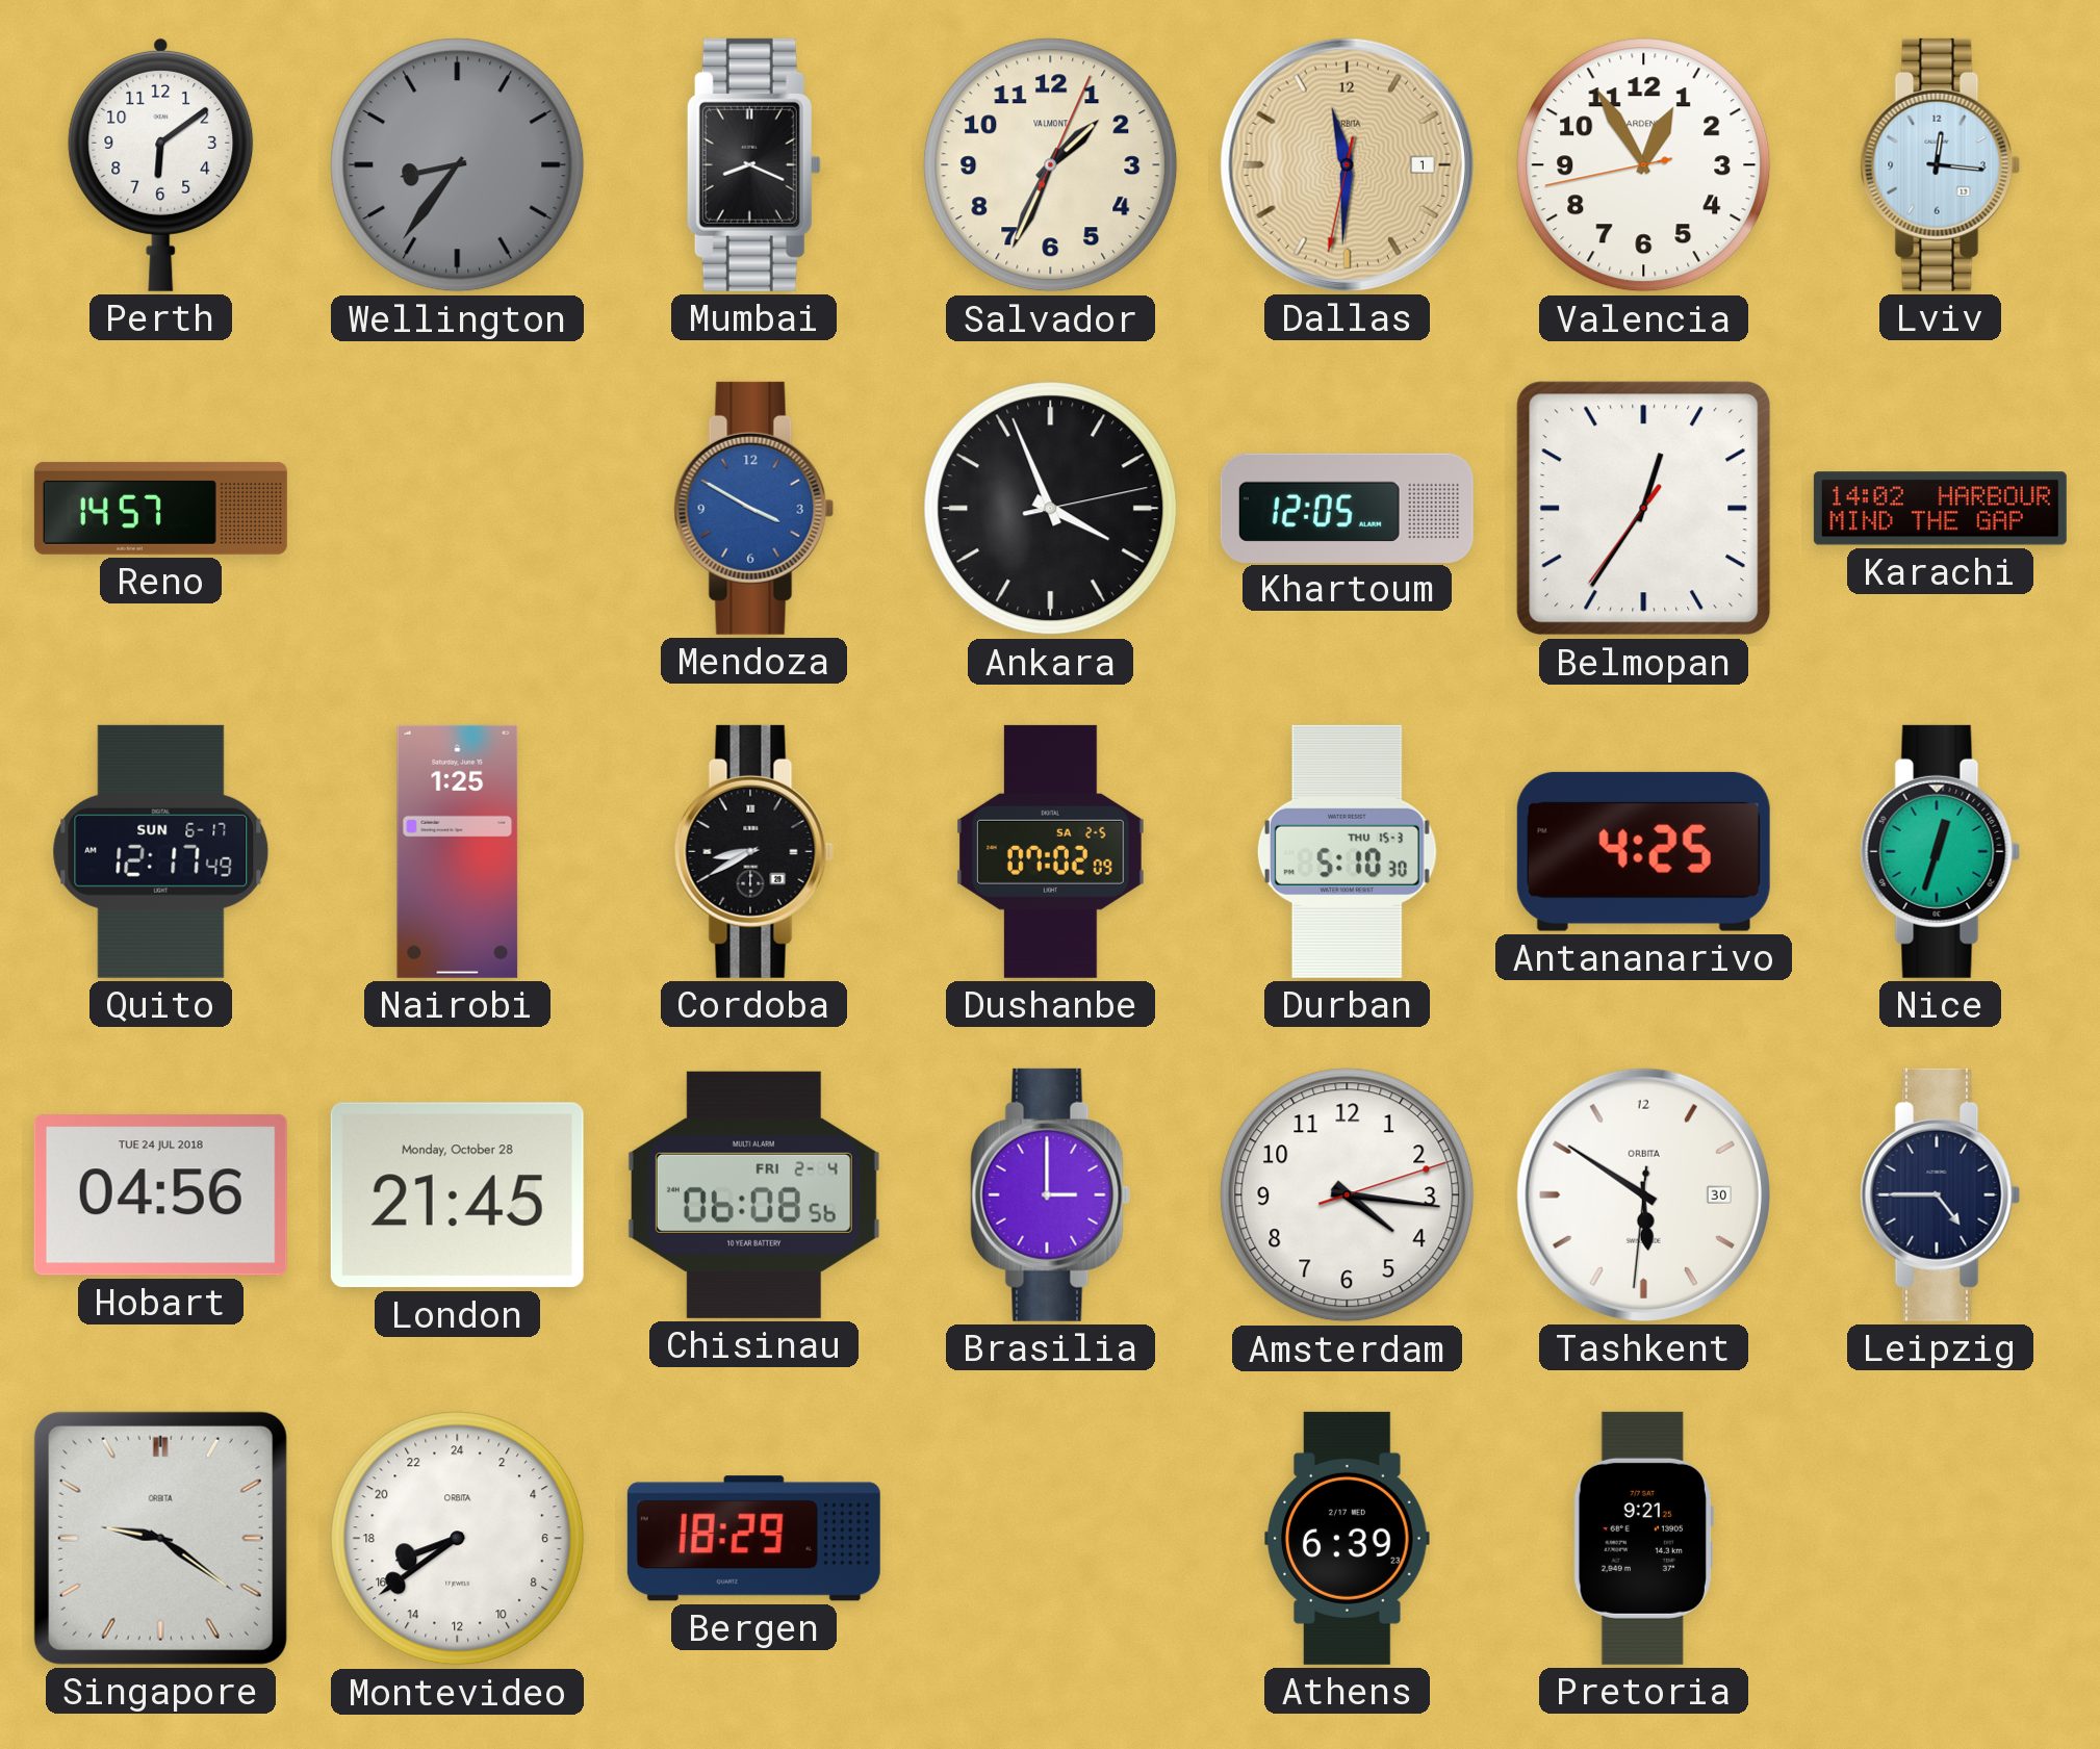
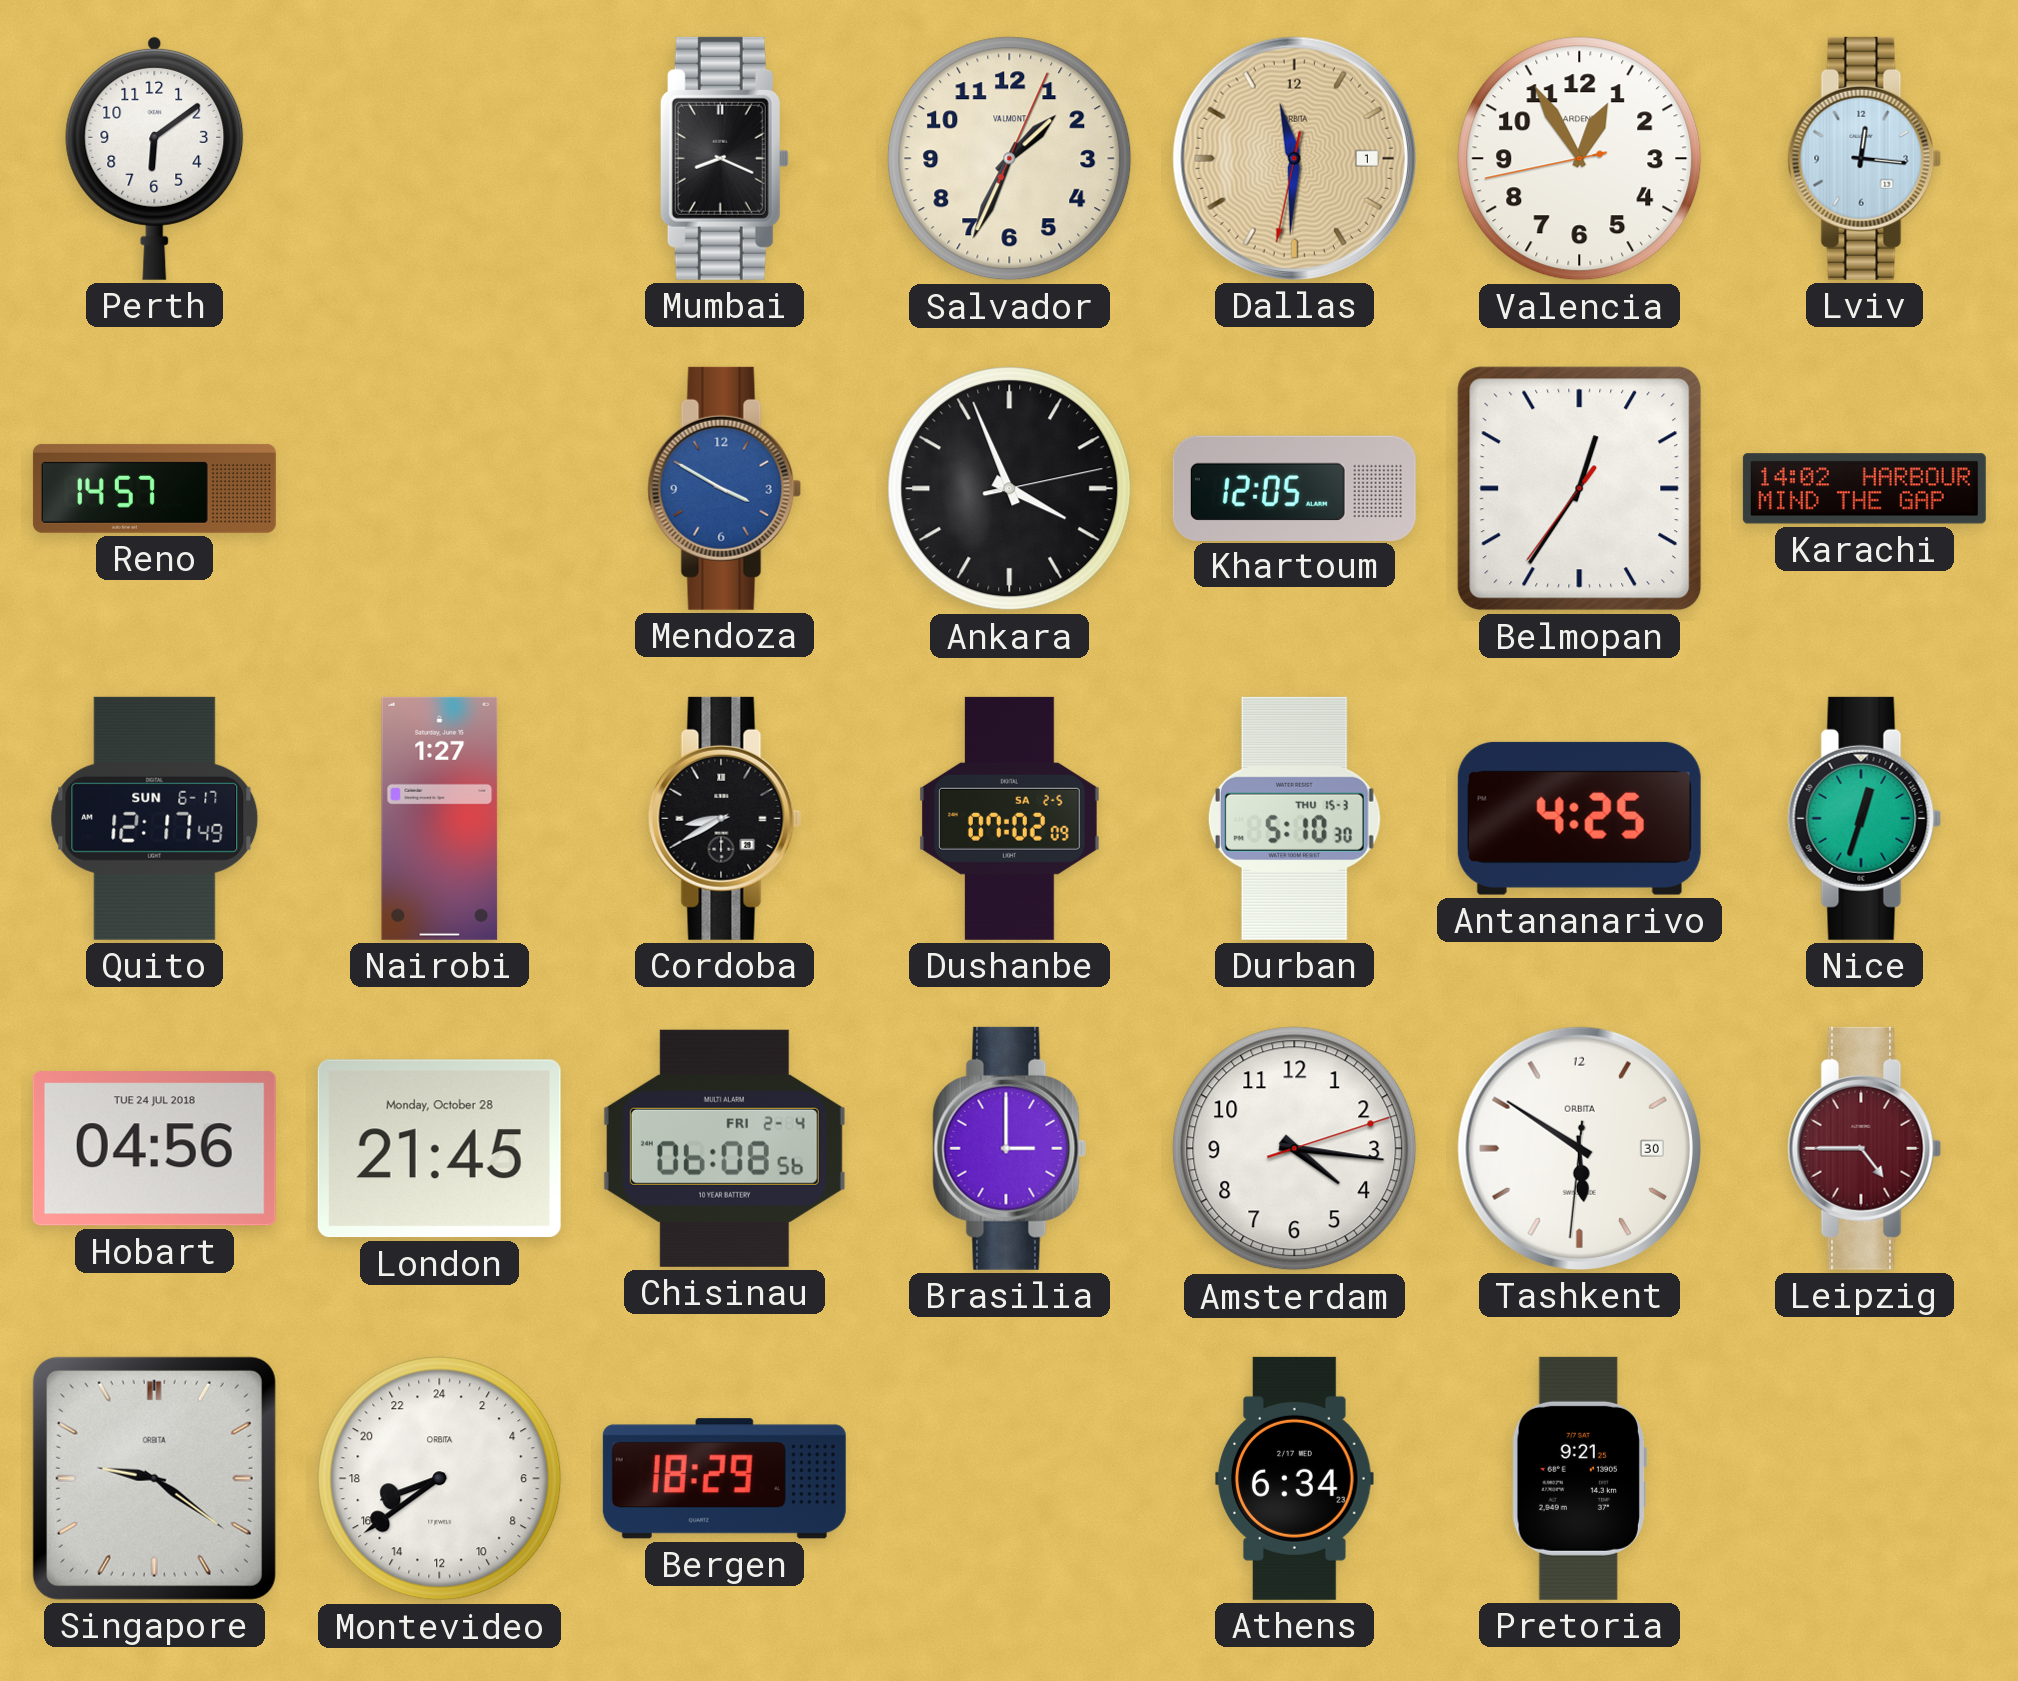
Wellington: 8:36 -> none
Nairobi: 1:25 -> 1:27
Leipzig dial: navy -> burgundy
Athens: 6:39 -> 6:34
